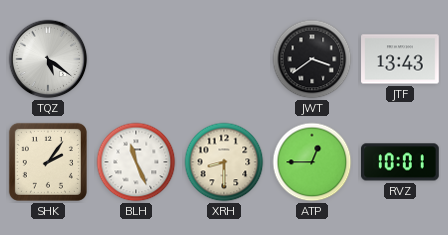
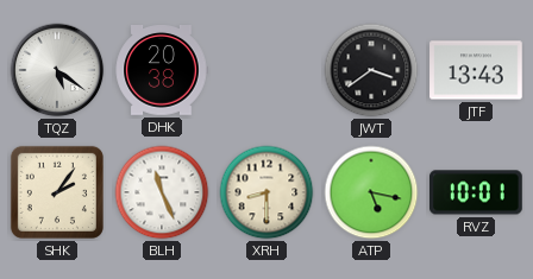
DHK: none -> 20:38
ATP: 12:45 -> 5:17
